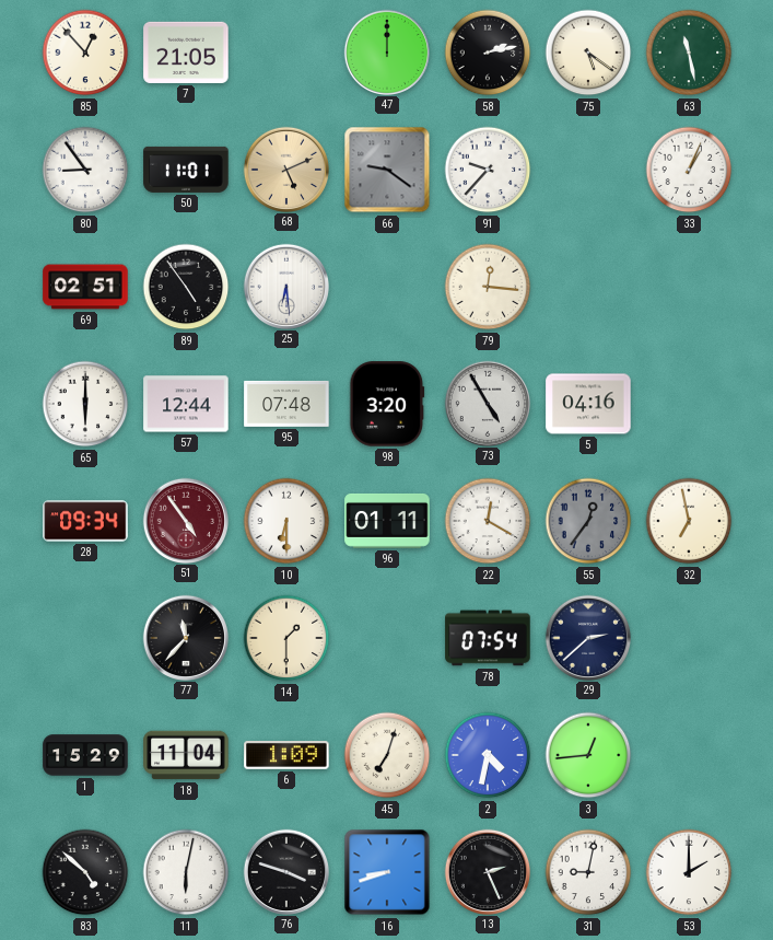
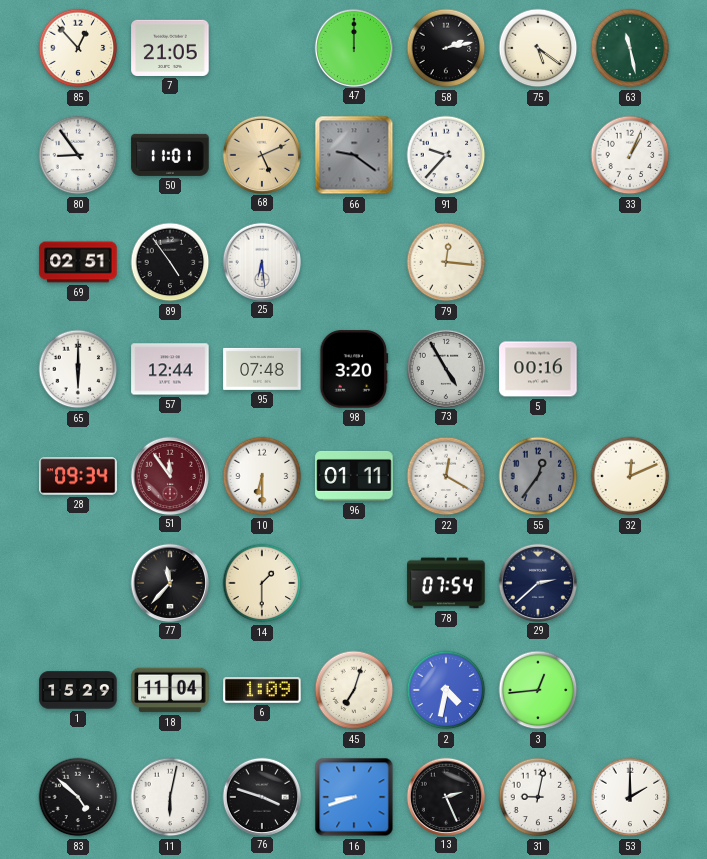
5: 04:16 -> 00:16
51: 4:54 -> 11:54
32: 6:58 -> 12:11
